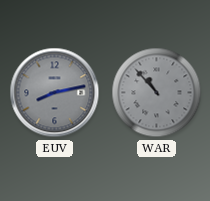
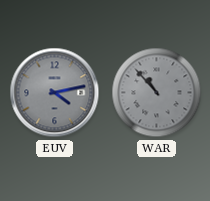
EUV: 8:13 -> 4:13
